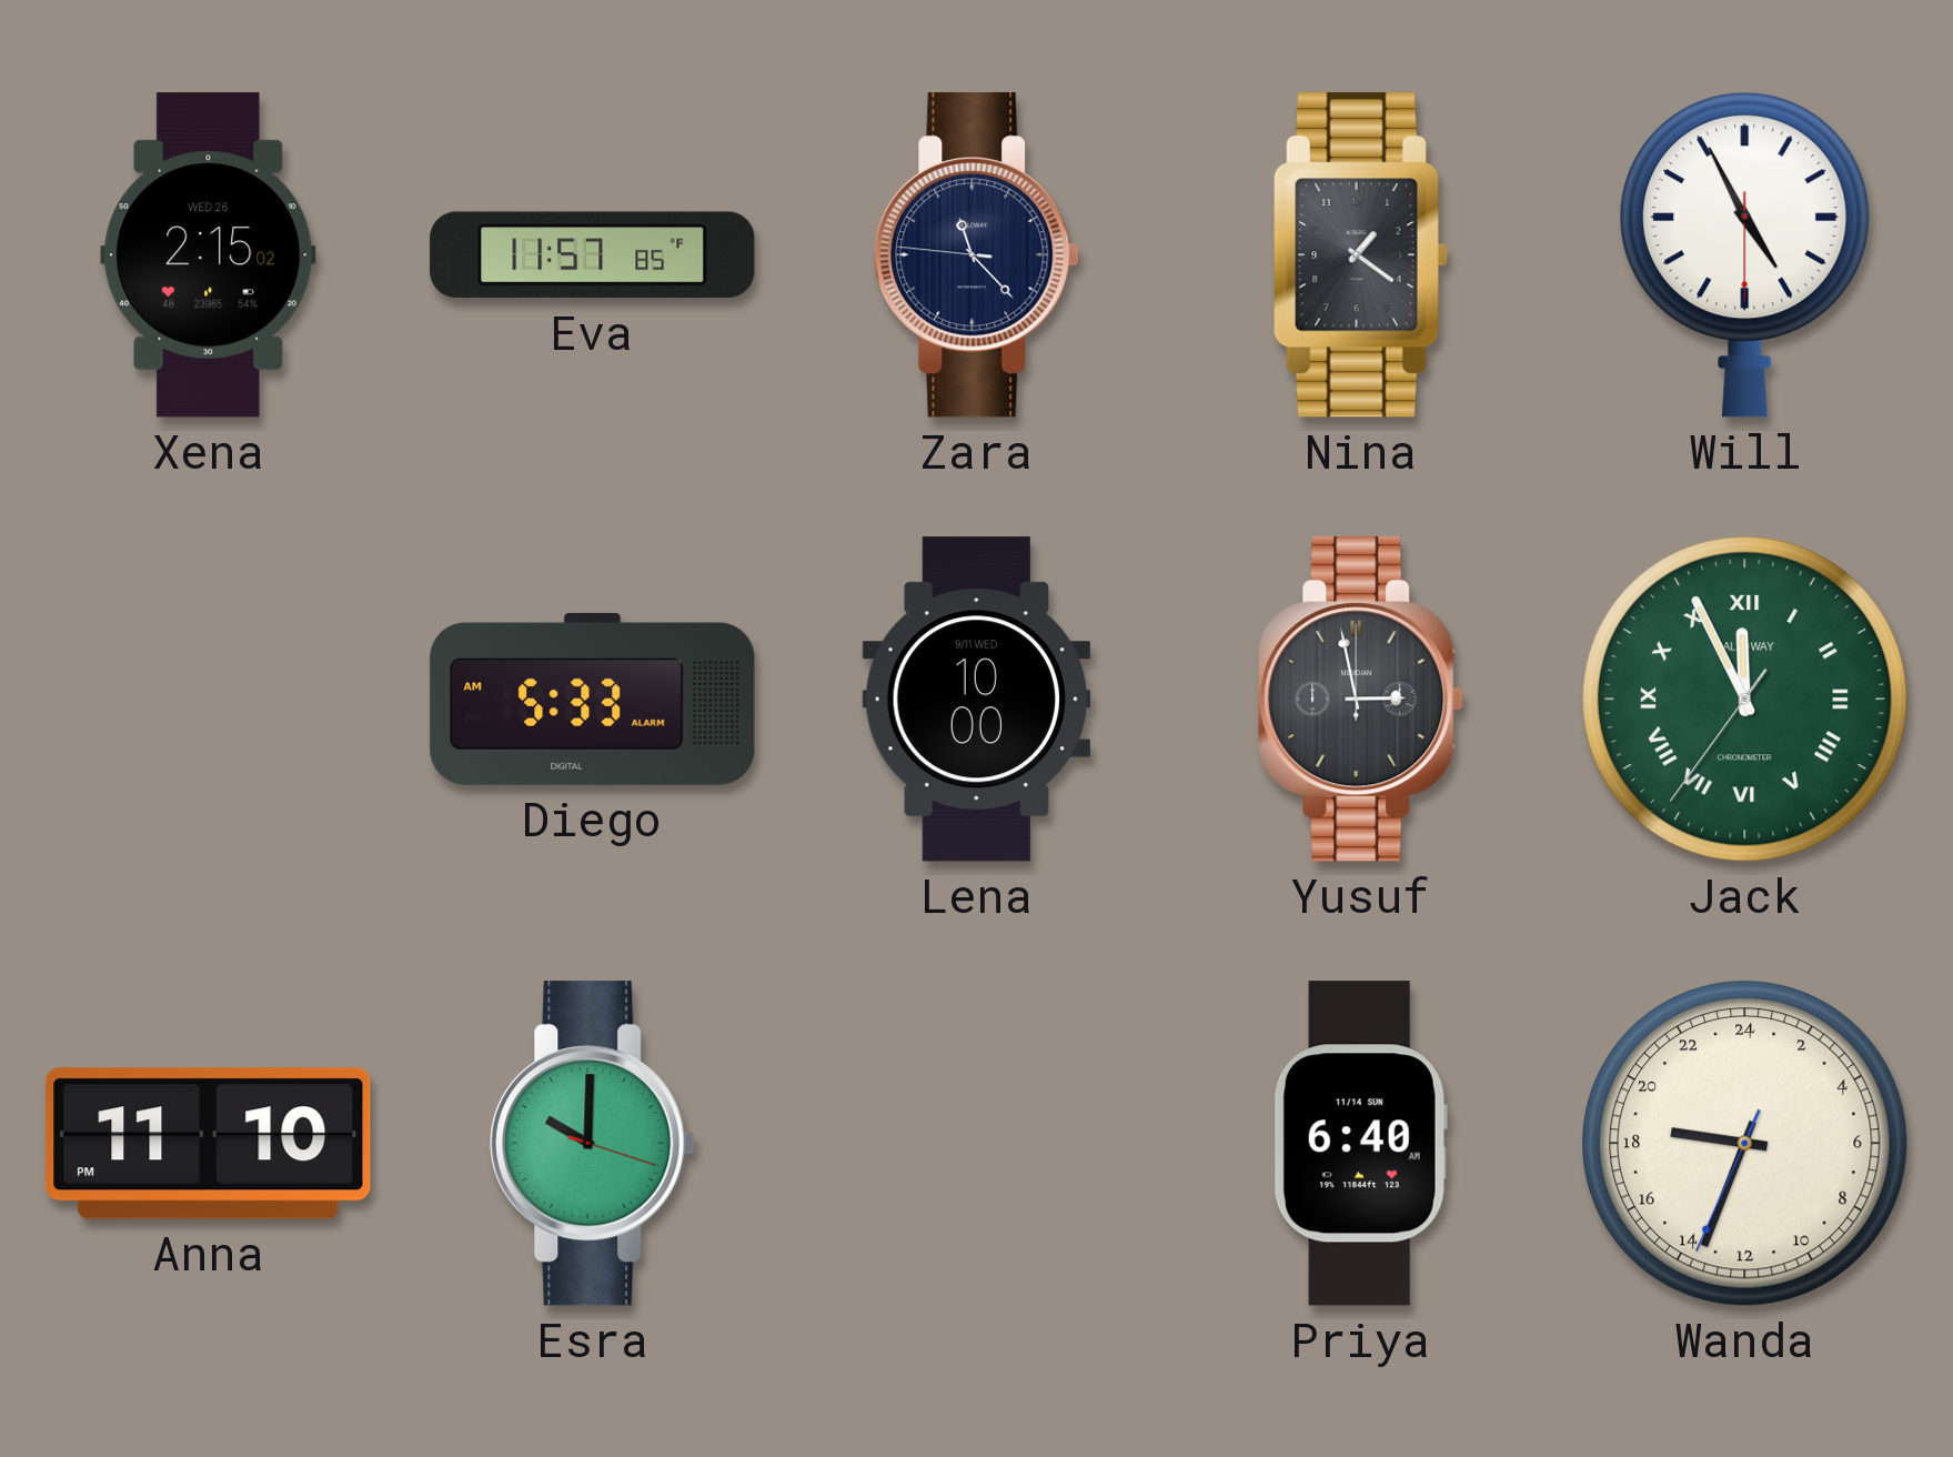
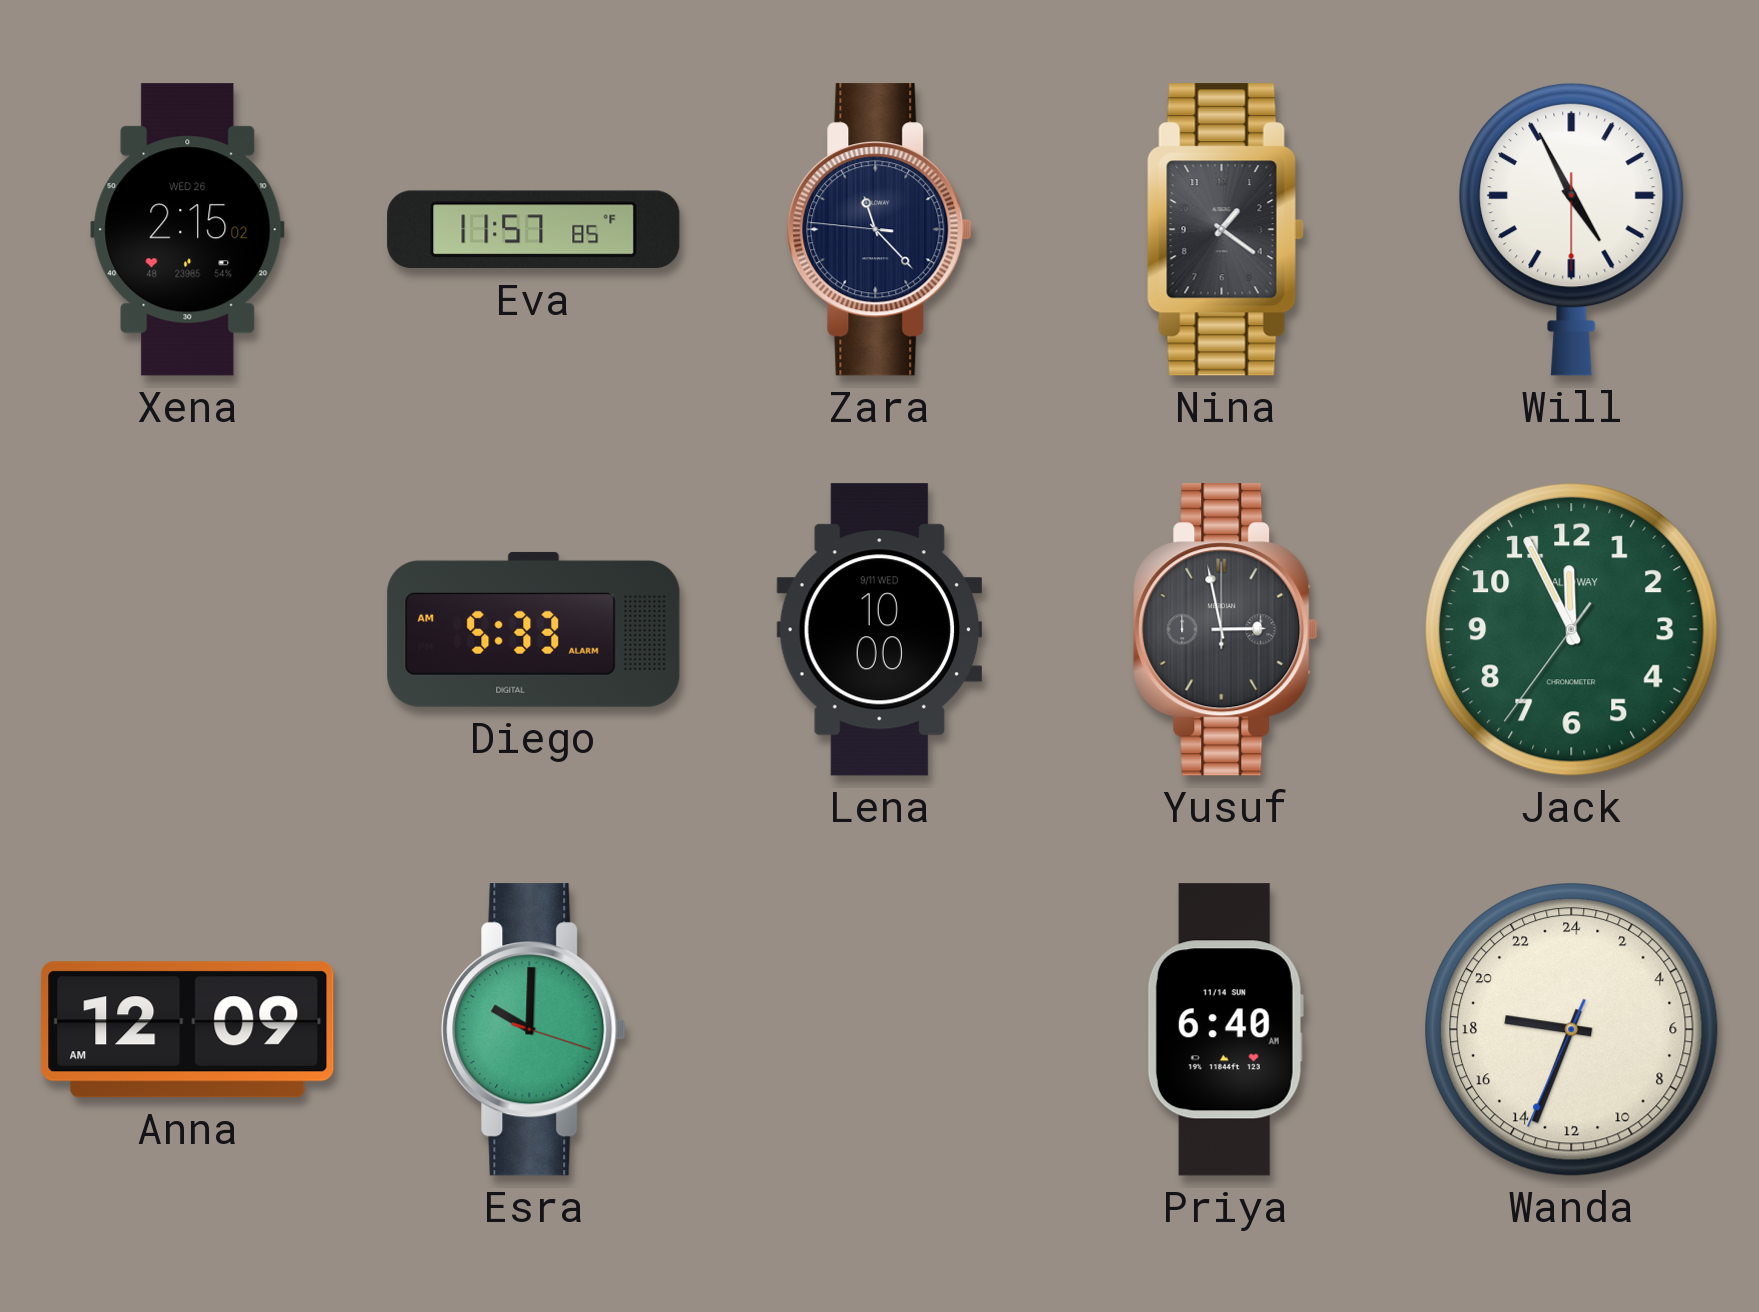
Jack numerals: Roman -> Arabic
Anna: 11:10 -> 12:09
